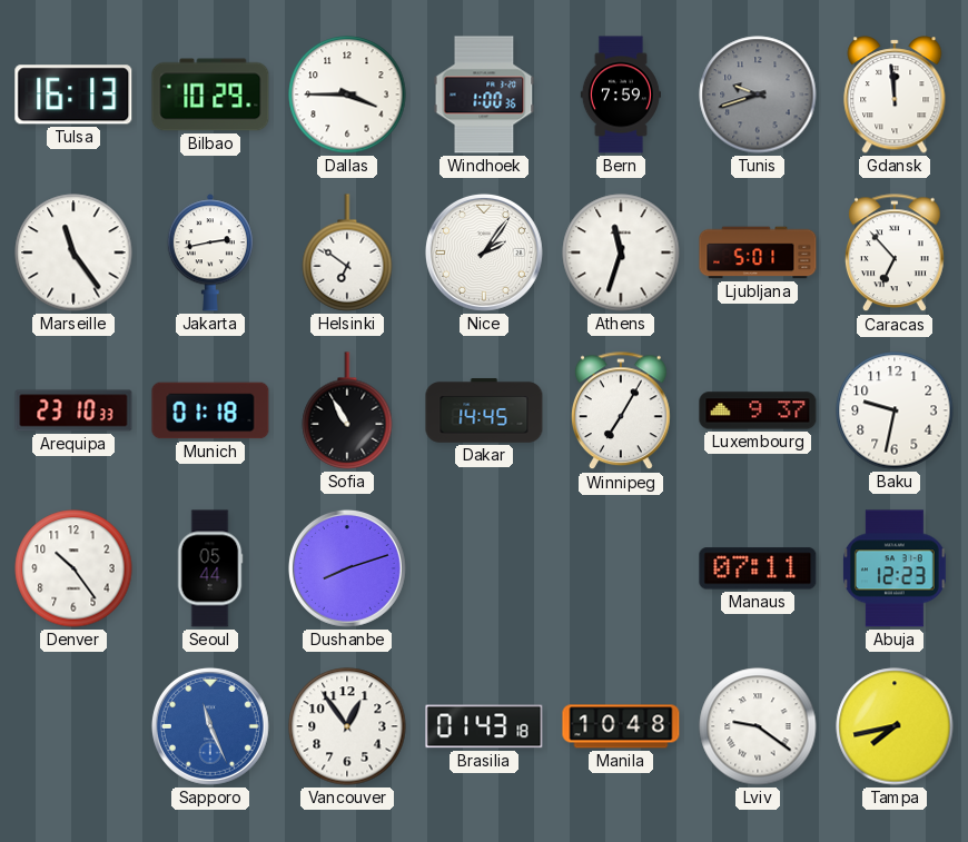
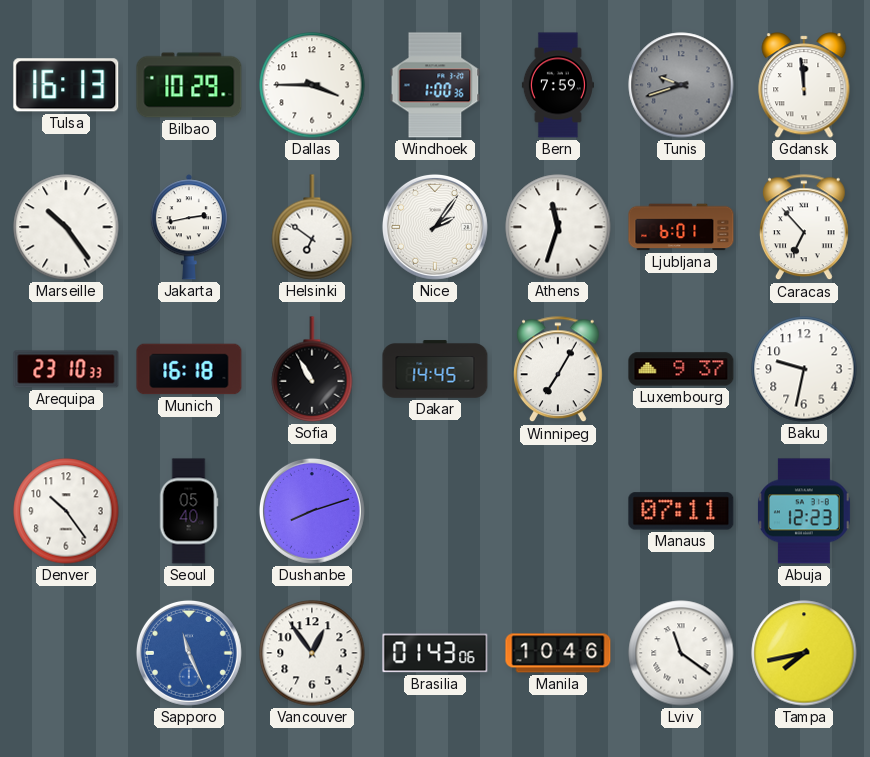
Marseille: 11:24 -> 10:24
Ljubljana: 5:01 -> 6:01
Munich: 01:18 -> 16:18
Seoul: 05:44 -> 05:40
Brasilia: 01:43:18 -> 01:43:06
Manila: 10:48 -> 10:46
Lviv: 9:21 -> 11:21
